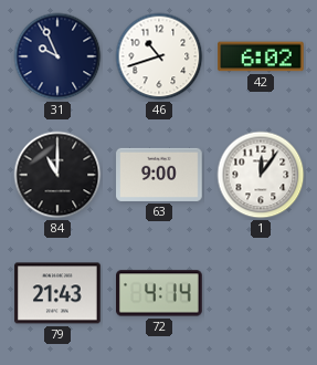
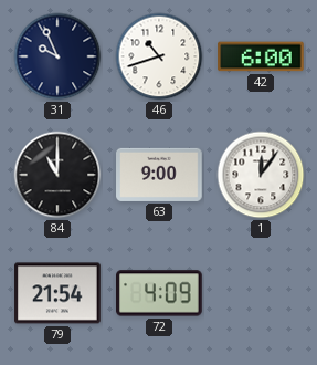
42: 6:02 -> 6:00
79: 21:43 -> 21:54
72: 4:14 -> 4:09
